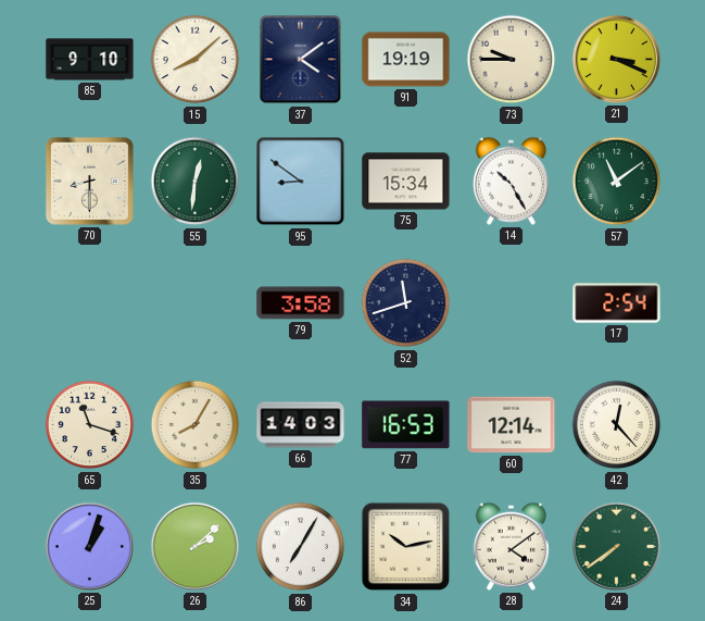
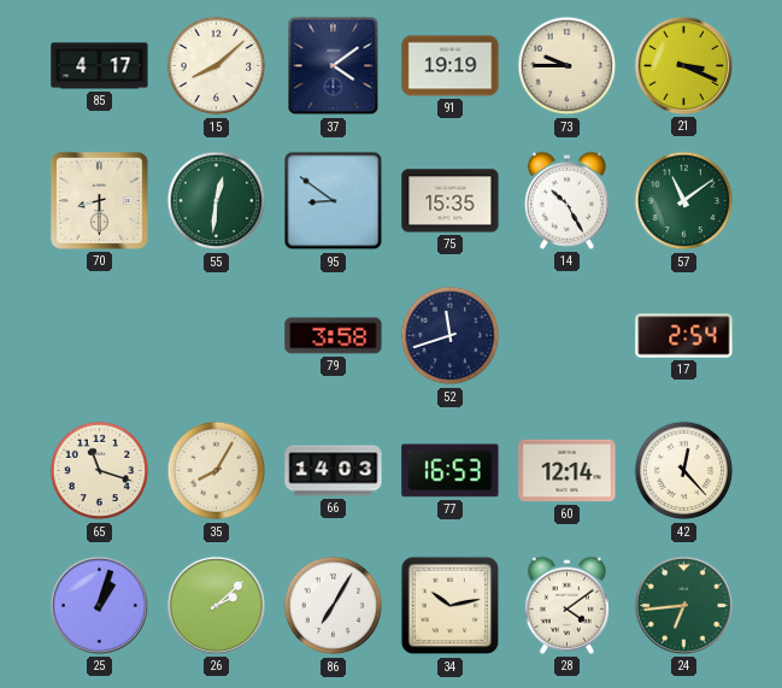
85: 9:10 -> 4:17
75: 15:34 -> 15:35
24: 7:39 -> 6:44
